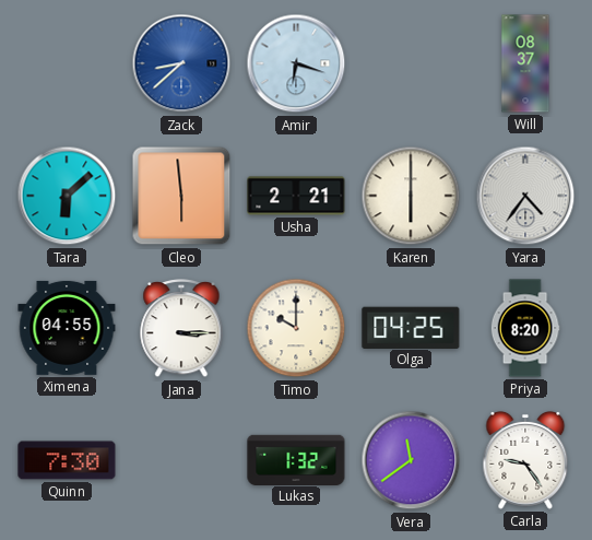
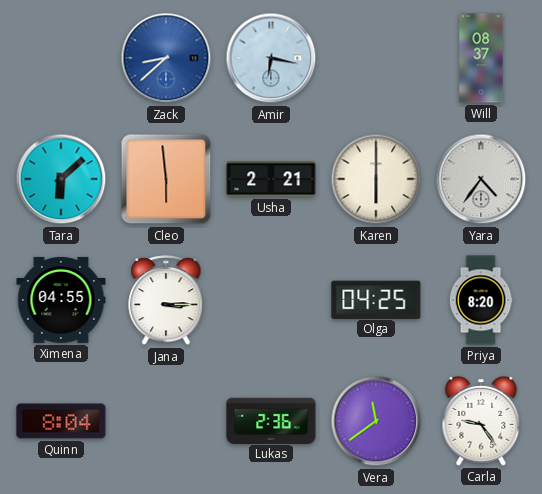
Amir: 6:18 -> 6:17
Timo: 10:00 -> none
Quinn: 7:30 -> 8:04
Lukas: 1:32 -> 2:36
